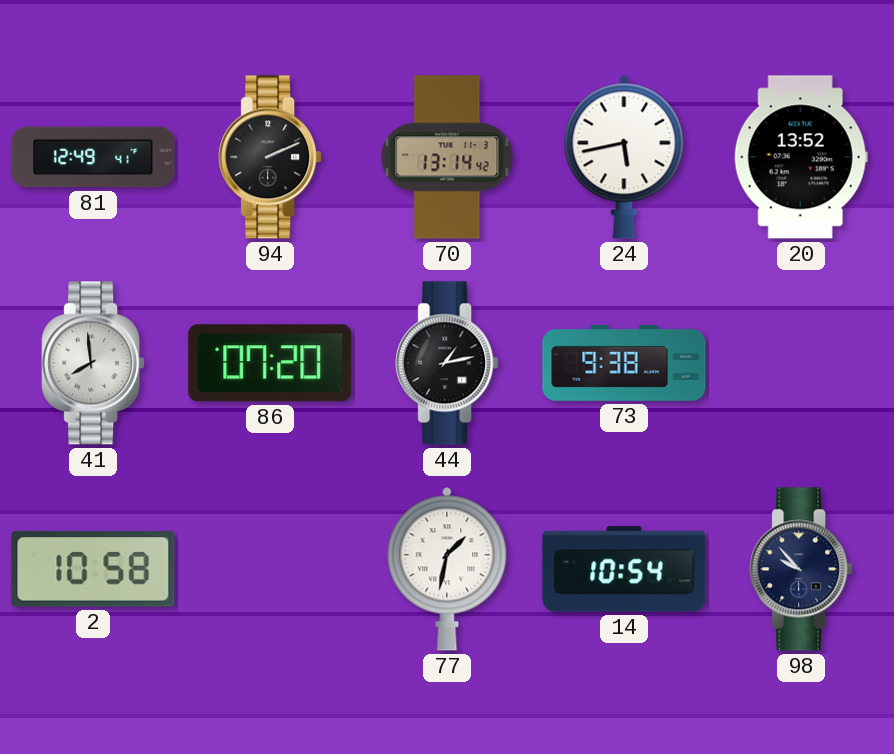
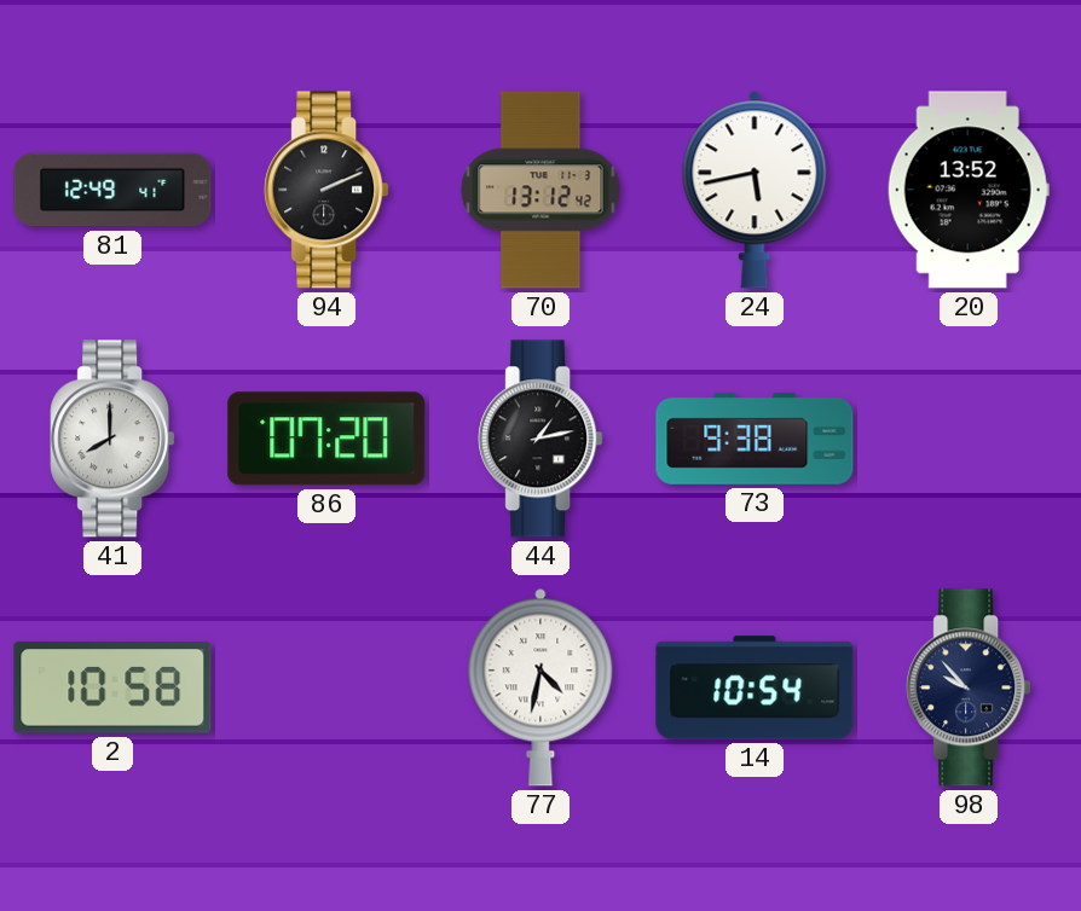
70: 13:14 -> 13:12
41: 7:59 -> 8:00
77: 1:32 -> 4:32
